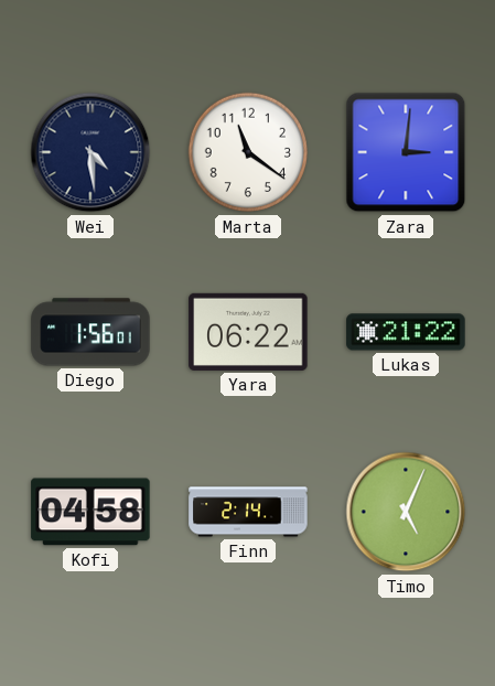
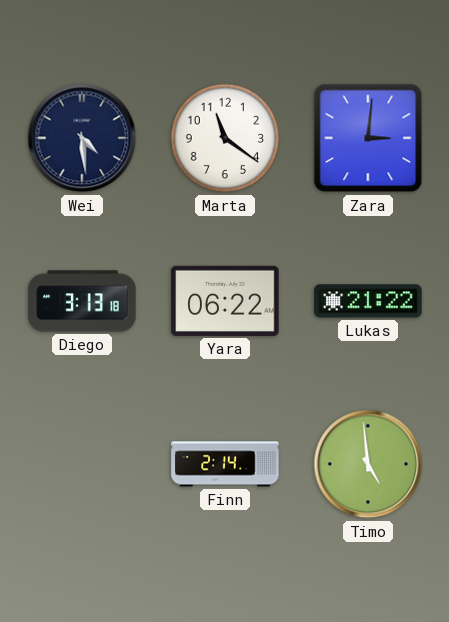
Diego: 1:56 -> 3:13
Kofi: 04:58 -> none
Timo: 5:04 -> 4:59
